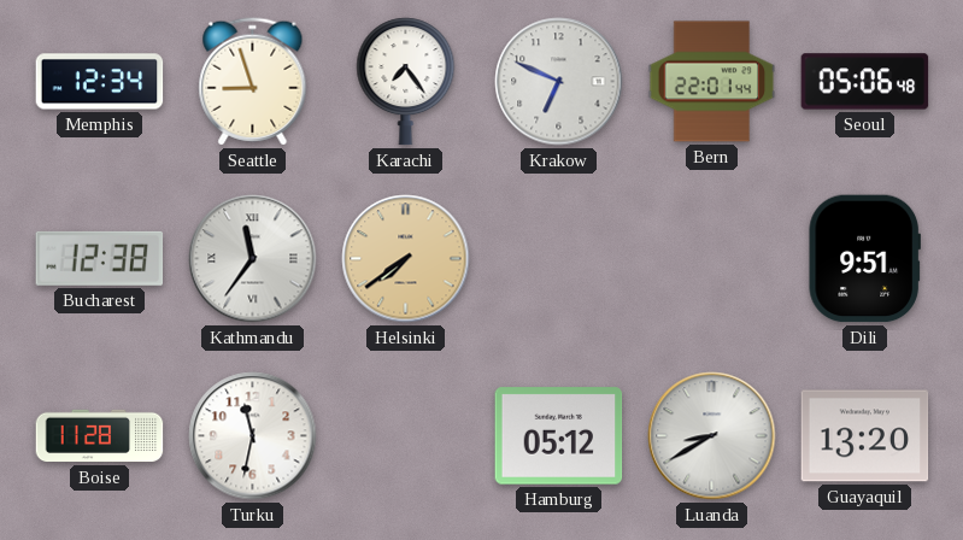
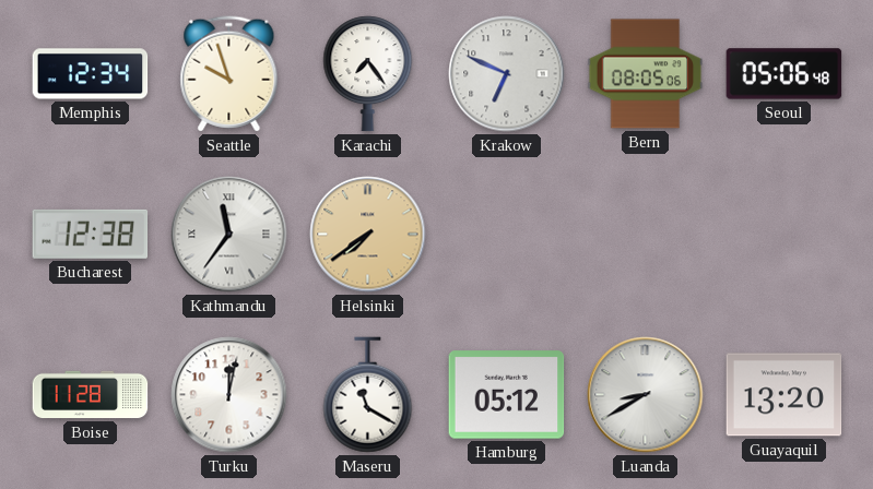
Seattle: 8:57 -> 9:57
Bern: 22:01 -> 08:05
Dili: 9:51 -> none
Turku: 11:32 -> 12:02
Maseru: none -> 11:20
